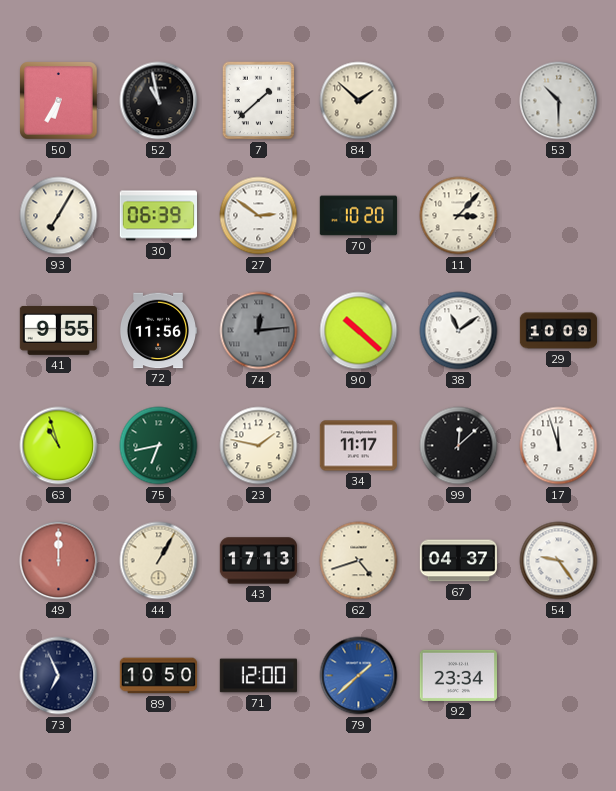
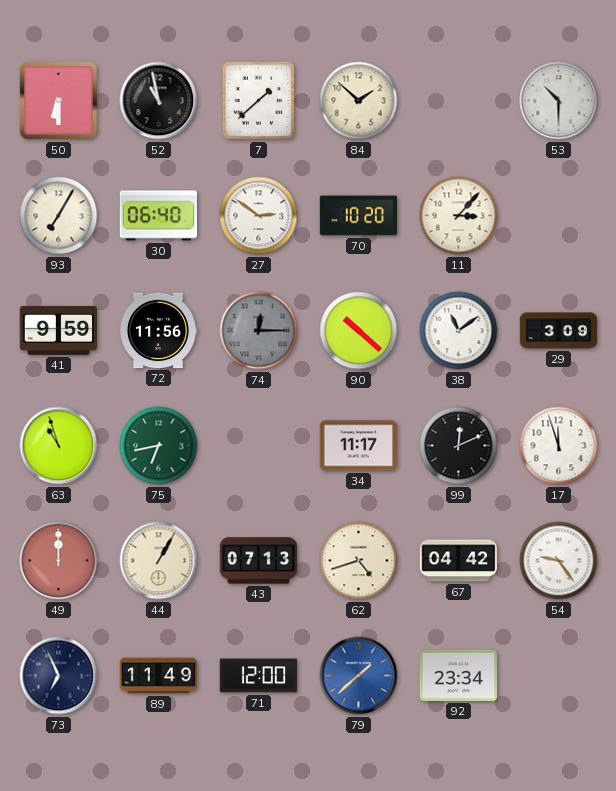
50: 6:35 -> 6:30
30: 06:39 -> 06:40
41: 9:55 -> 9:59
74: 12:14 -> 12:15
29: 10:09 -> 3:09
23: 1:47 -> none
99: 12:08 -> 12:11
43: 17:13 -> 07:13
67: 04:37 -> 04:42
89: 10:50 -> 11:49
